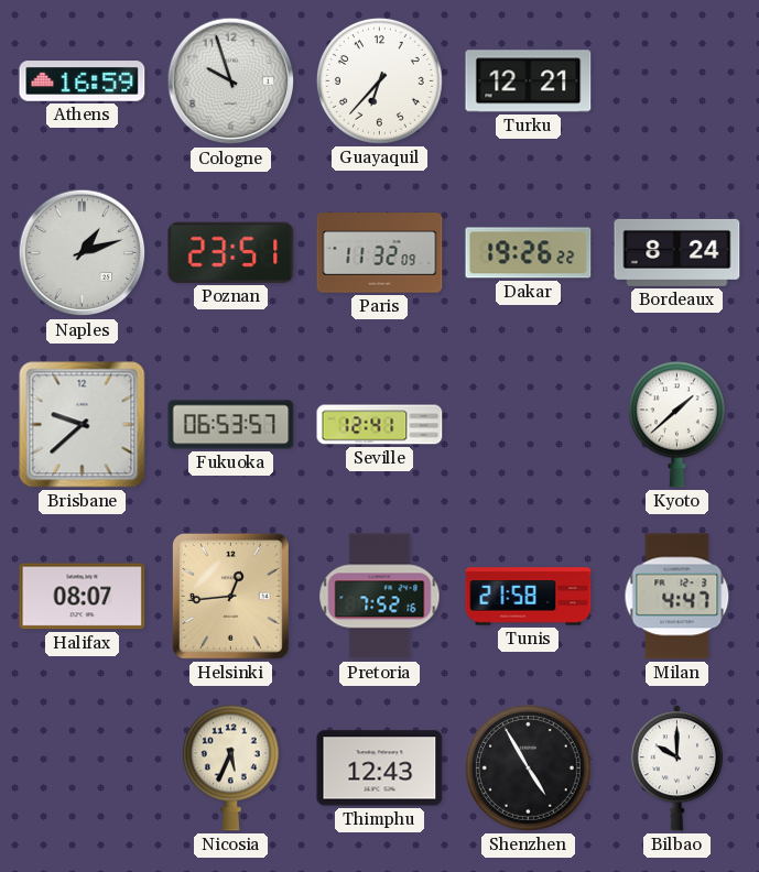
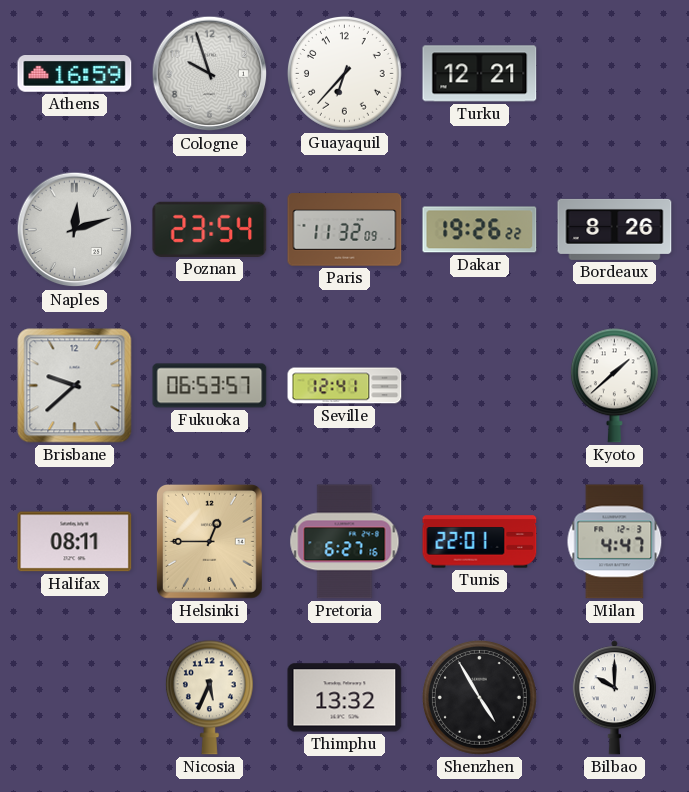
Naples: 1:12 -> 12:12
Poznan: 23:51 -> 23:54
Bordeaux: 8:24 -> 8:26
Halifax: 08:07 -> 08:11
Helsinki: 12:44 -> 12:45
Pretoria: 7:52 -> 6:27
Tunis: 21:58 -> 22:01
Thimphu: 12:43 -> 13:32
